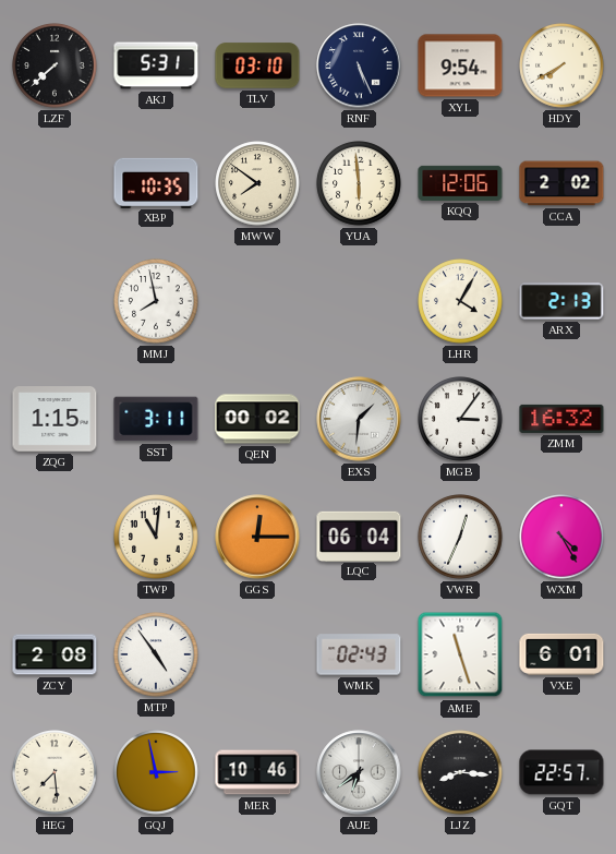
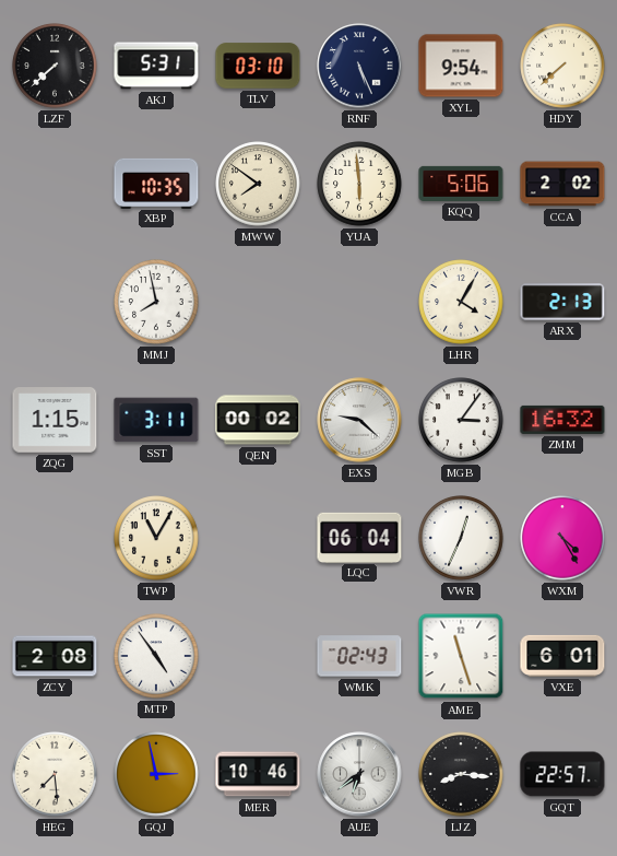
HDY: 7:40 -> 7:38
KQQ: 12:06 -> 5:06
EXS: 1:31 -> 9:22
TWP: 11:01 -> 11:05
GGS: 12:15 -> none
